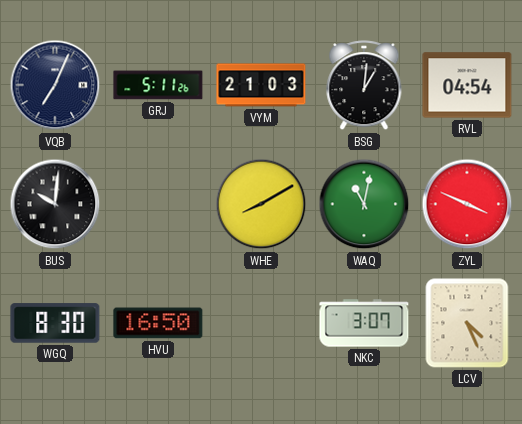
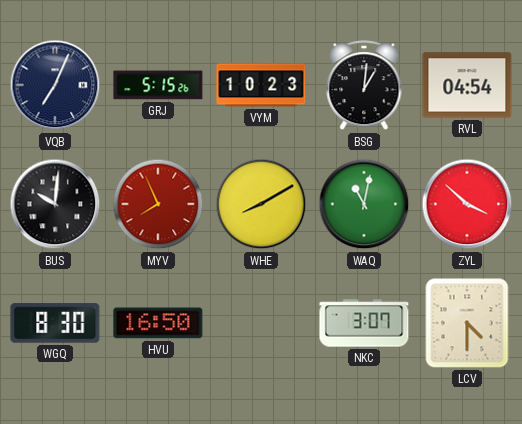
GRJ: 5:11 -> 5:15
VYM: 21:03 -> 10:23
MYV: none -> 7:56
ZYL: 3:49 -> 3:52
LCV: 4:26 -> 4:30
